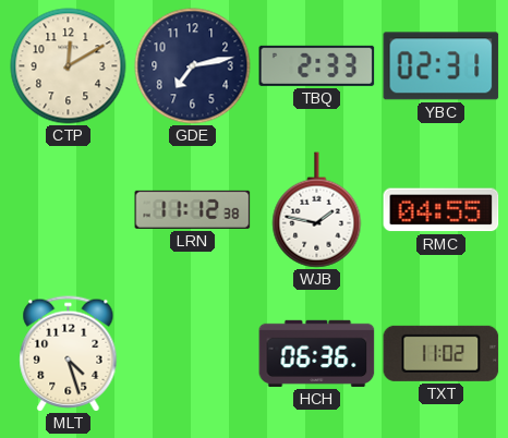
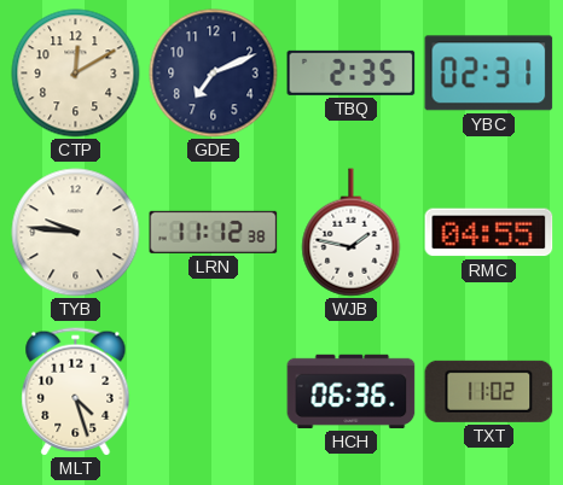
GDE: 7:13 -> 7:11
TBQ: 2:33 -> 2:35
TYB: none -> 9:46
